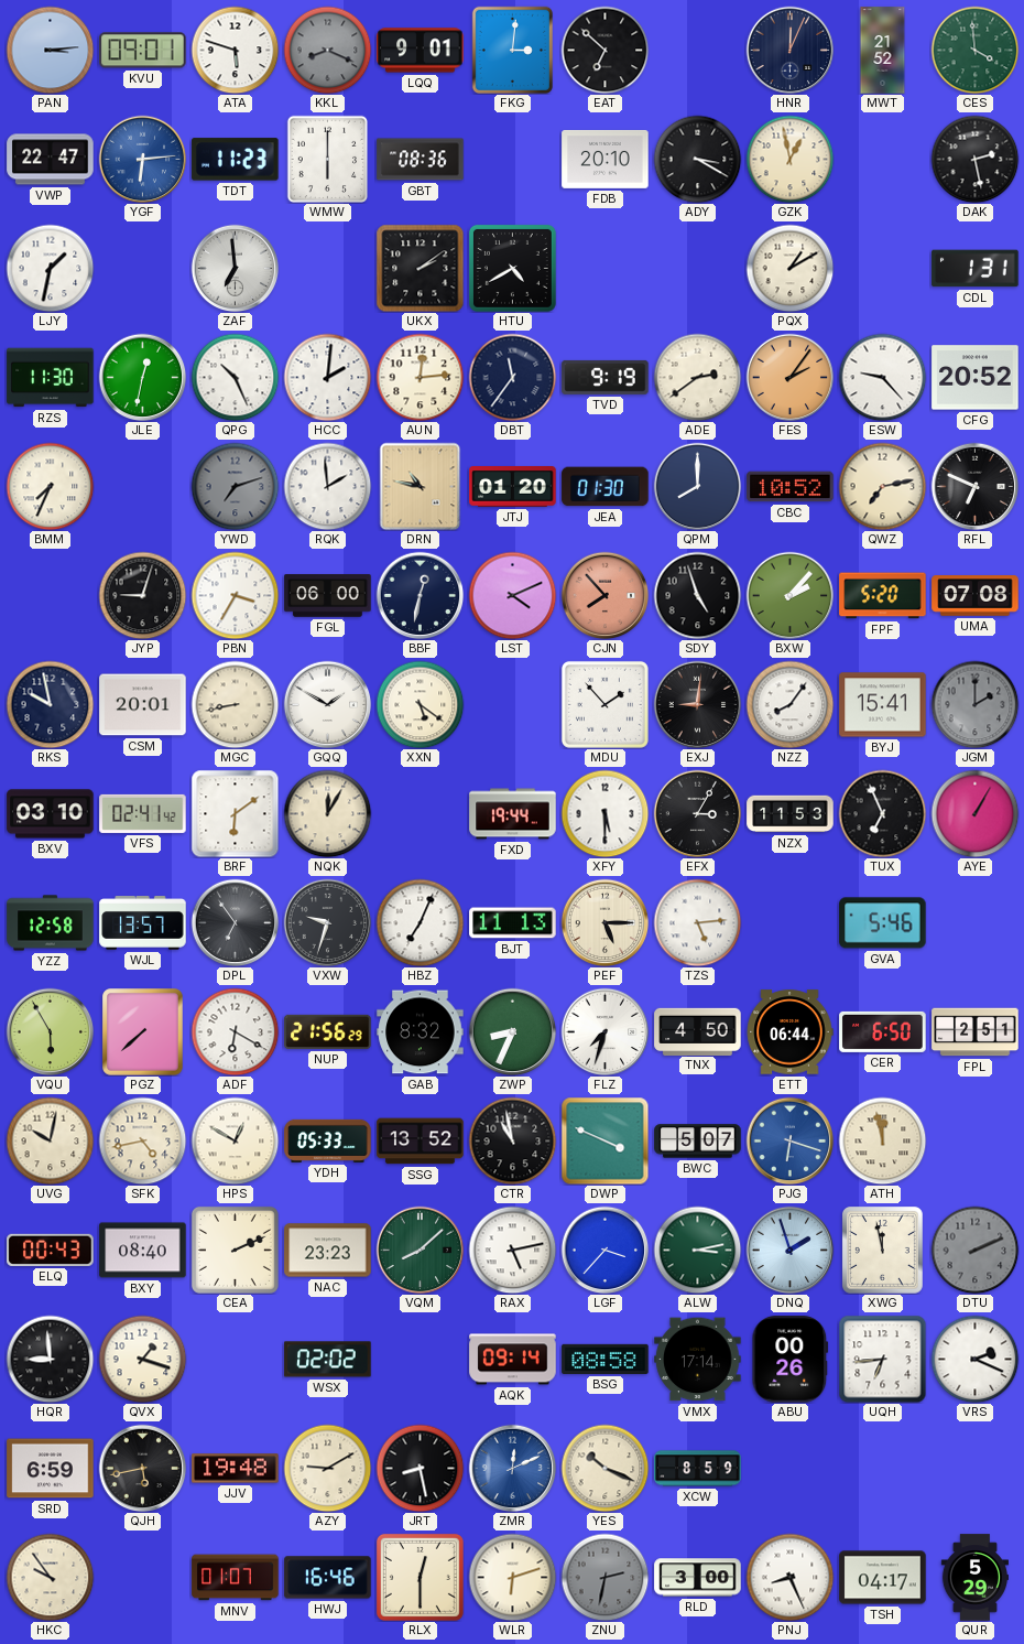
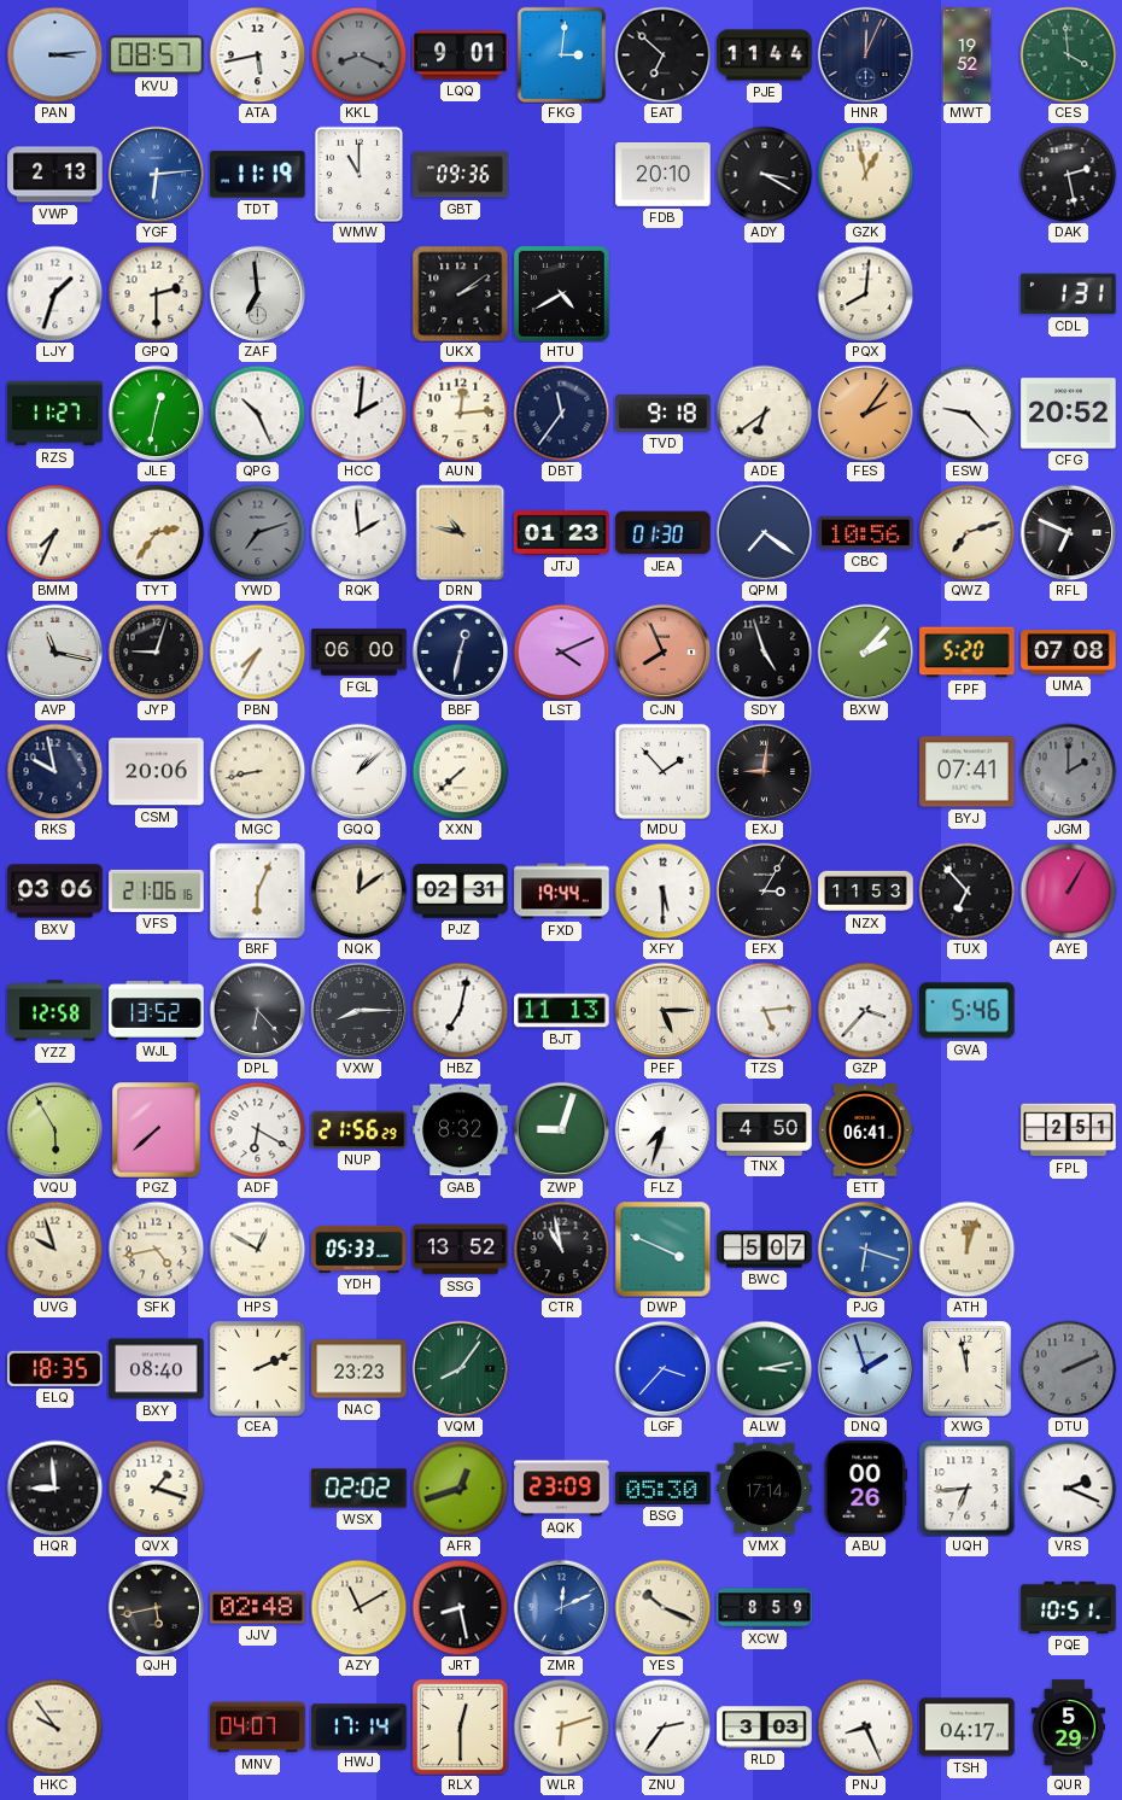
KVU: 09:01 -> 08:57
ATA: 5:48 -> 5:43
PJE: none -> 11:44
MWT: 21:52 -> 19:52
VWP: 22:47 -> 2:13
TDT: 11:23 -> 11:19
WMW: 6:00 -> 11:00
GBT: 08:36 -> 09:36
LJY: 1:32 -> 1:33
GPQ: none -> 2:30
PQX: 1:10 -> 8:01
RZS: 11:30 -> 11:27
TVD: 9:19 -> 9:18
ADE: 2:39 -> 6:39
TYT: none -> 2:36
JTJ: 01:20 -> 01:23
QPM: 8:00 -> 7:21
CBC: 10:52 -> 10:56
QWZ: 7:13 -> 7:12
AVP: none -> 11:17
PBN: 3:35 -> 7:35
CJN: 7:53 -> 7:56
CSM: 20:01 -> 20:06
GQQ: 1:50 -> 1:08
XXN: 5:21 -> 7:38
NZZ: 8:06 -> none
BYJ: 15:41 -> 07:41
BXV: 03:10 -> 03:06
VFS: 02:41 -> 21:06
BRF: 6:09 -> 6:04
NQK: 12:05 -> 12:09
PJZ: none -> 02:31
TUX: 6:56 -> 6:53
WJL: 13:57 -> 13:52
DPL: 6:54 -> 6:23
VXW: 9:33 -> 8:15
HBZ: 7:04 -> 7:02
GZP: none -> 3:37
ZWP: 8:34 -> 9:03
ETT: 06:44 -> 06:41
CER: 6:50 -> none
UVG: 10:02 -> 9:57
ATH: 11:58 -> 12:03
ELQ: 00:43 -> 18:35
VQM: 8:08 -> 8:06
RAX: 5:13 -> none
AFR: none -> 12:42
AQK: 09:14 -> 23:09
BSG: 08:58 -> 05:30
SRD: 6:59 -> none
JJV: 19:48 -> 02:48
AZY: 9:10 -> 11:10
PQE: none -> 10:51
MNV: 01:07 -> 04:07
HWJ: 16:46 -> 17:14
ZNU: 2:32 -> 2:36
ZNU dial: grey -> white
RLD: 3:00 -> 3:03
